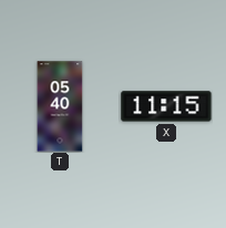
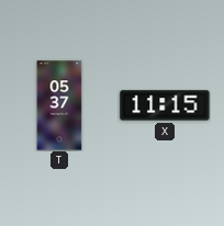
T: 05:40 -> 05:37
